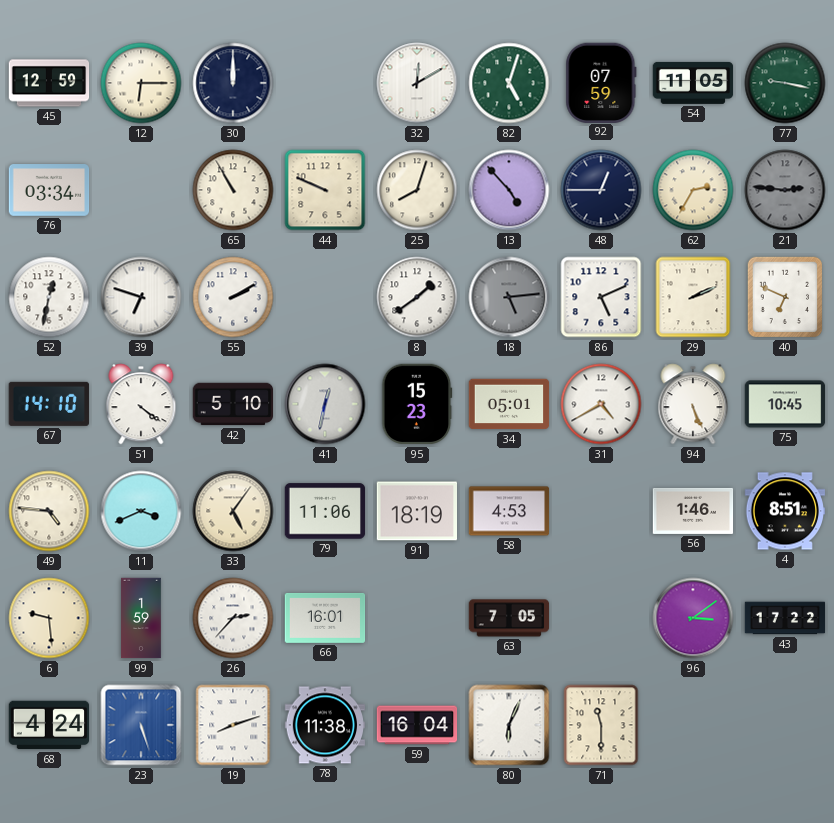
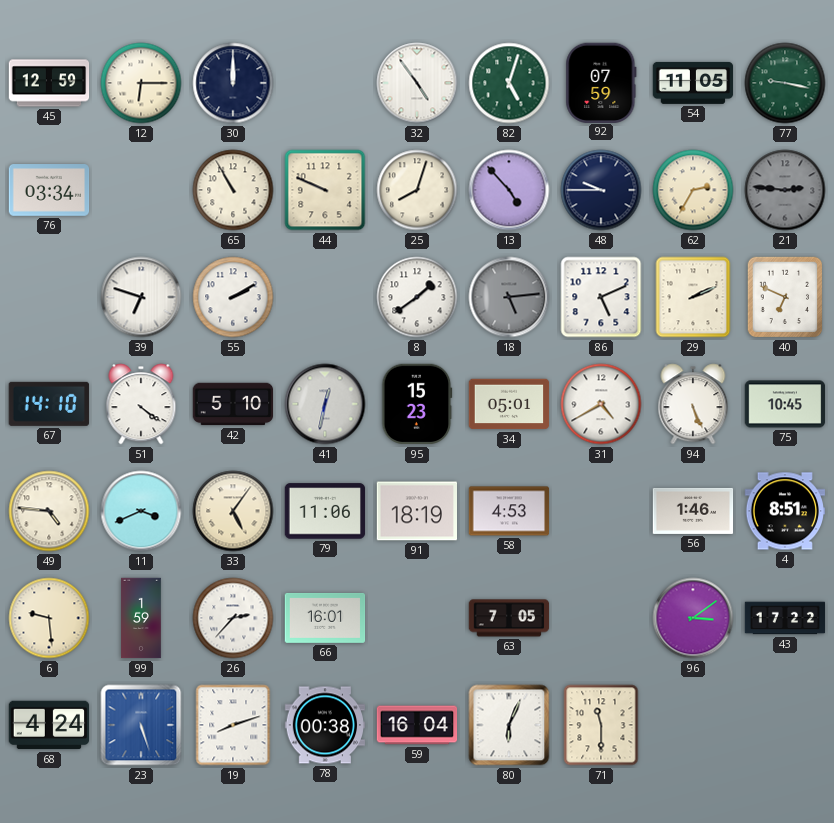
32: 12:10 -> 4:54
48: 12:45 -> 9:45
52: 12:32 -> none
78: 11:38 -> 00:38
